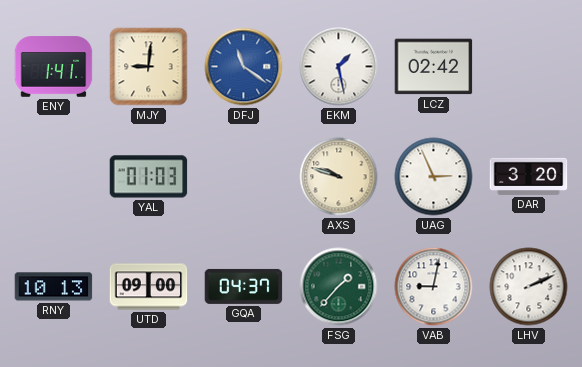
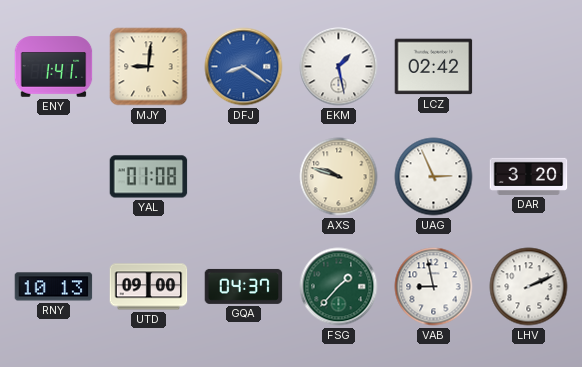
DFJ: 11:21 -> 8:21
YAL: 01:03 -> 01:08
VAB: 9:02 -> 8:58
